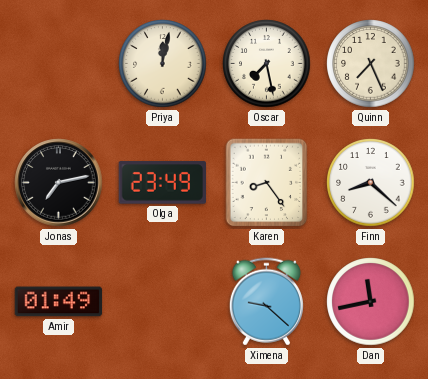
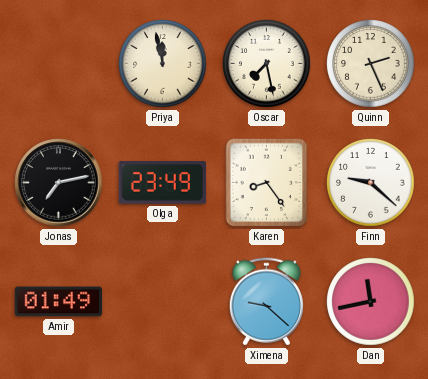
Priya: 12:02 -> 11:58
Quinn: 7:26 -> 2:26
Finn: 8:22 -> 9:22
